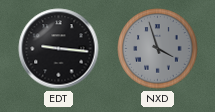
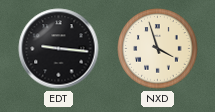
NXD dial: grey -> cream
